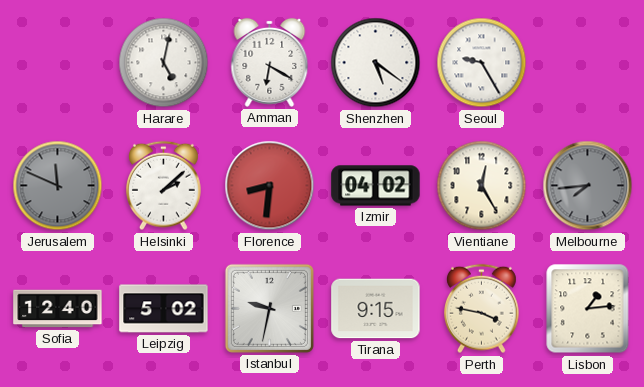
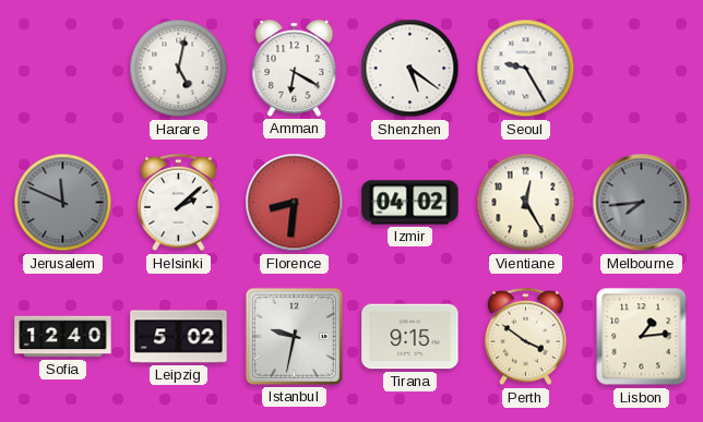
Perth: 3:47 -> 3:51
